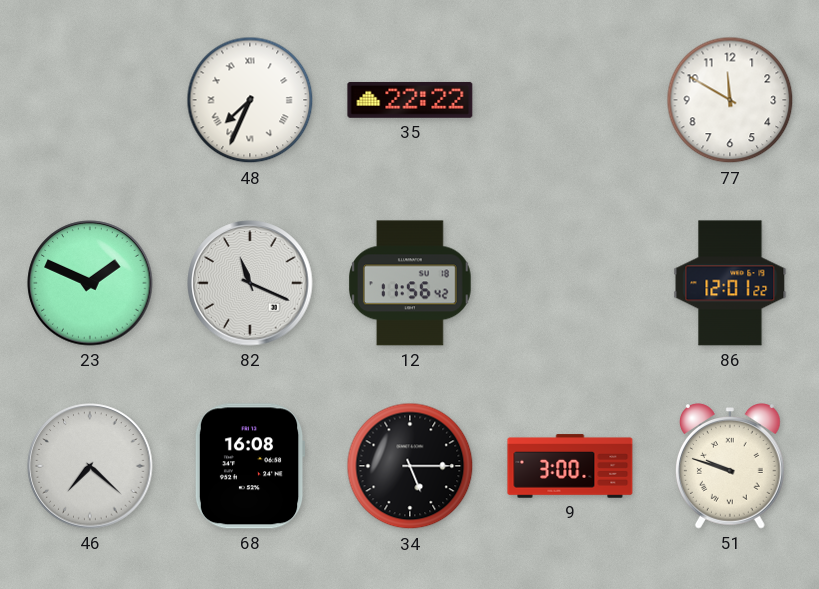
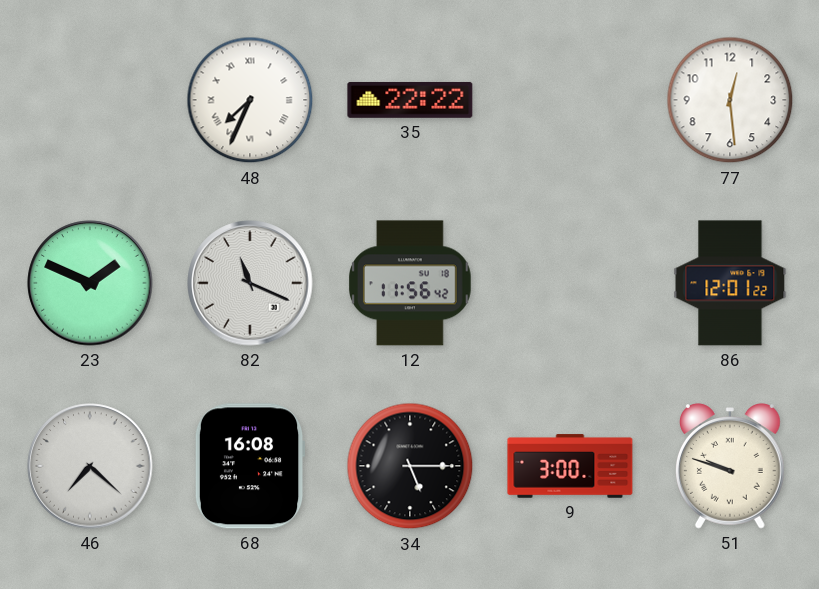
77: 11:50 -> 12:29
